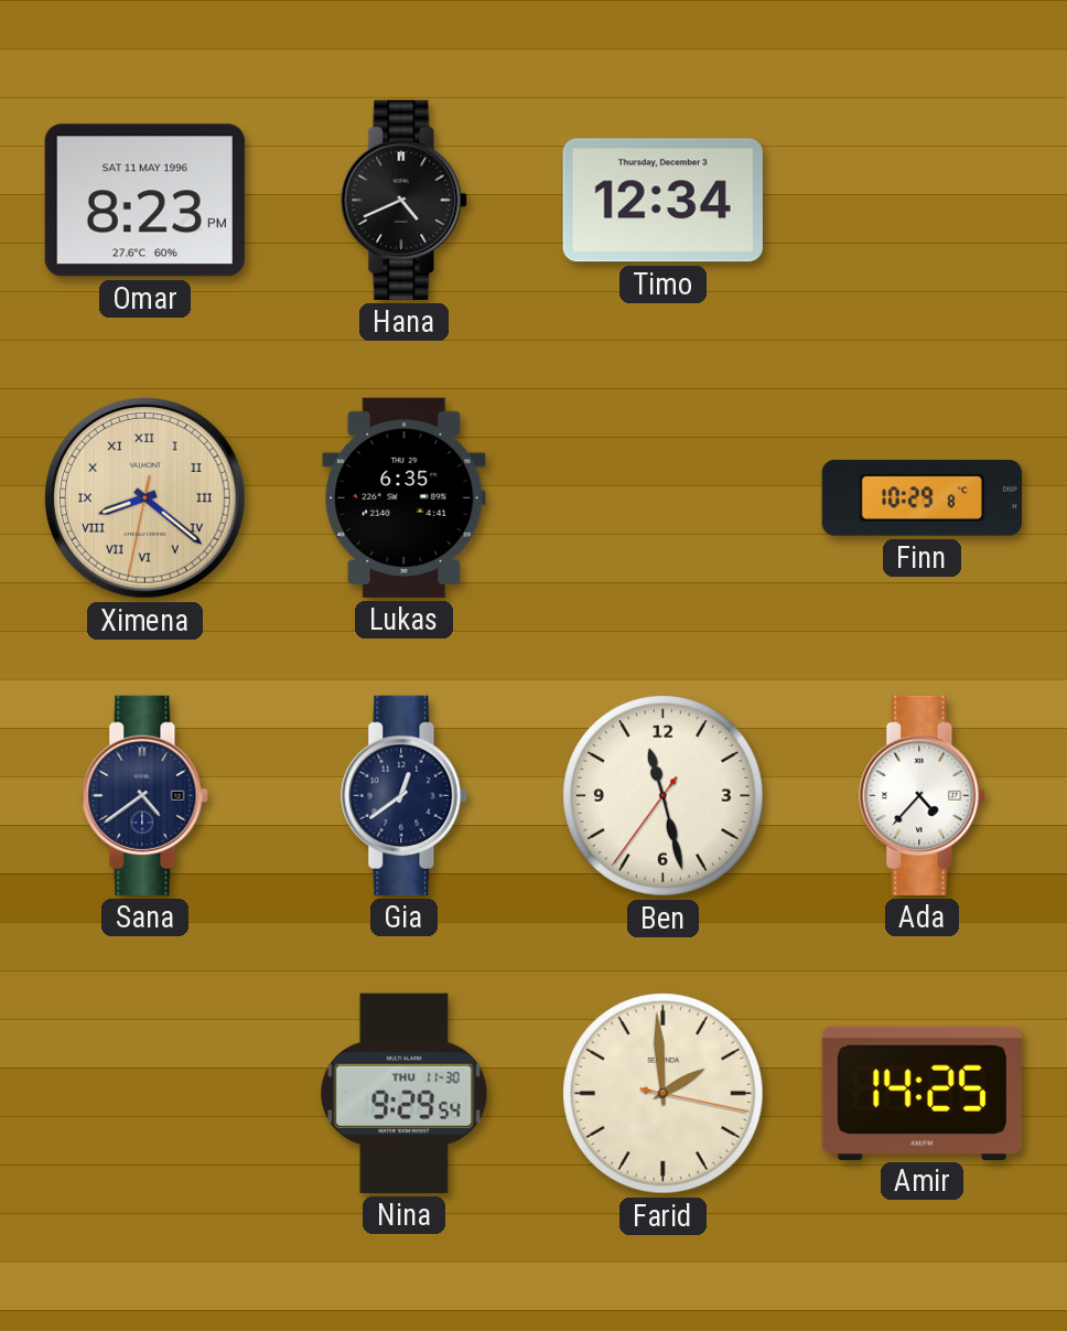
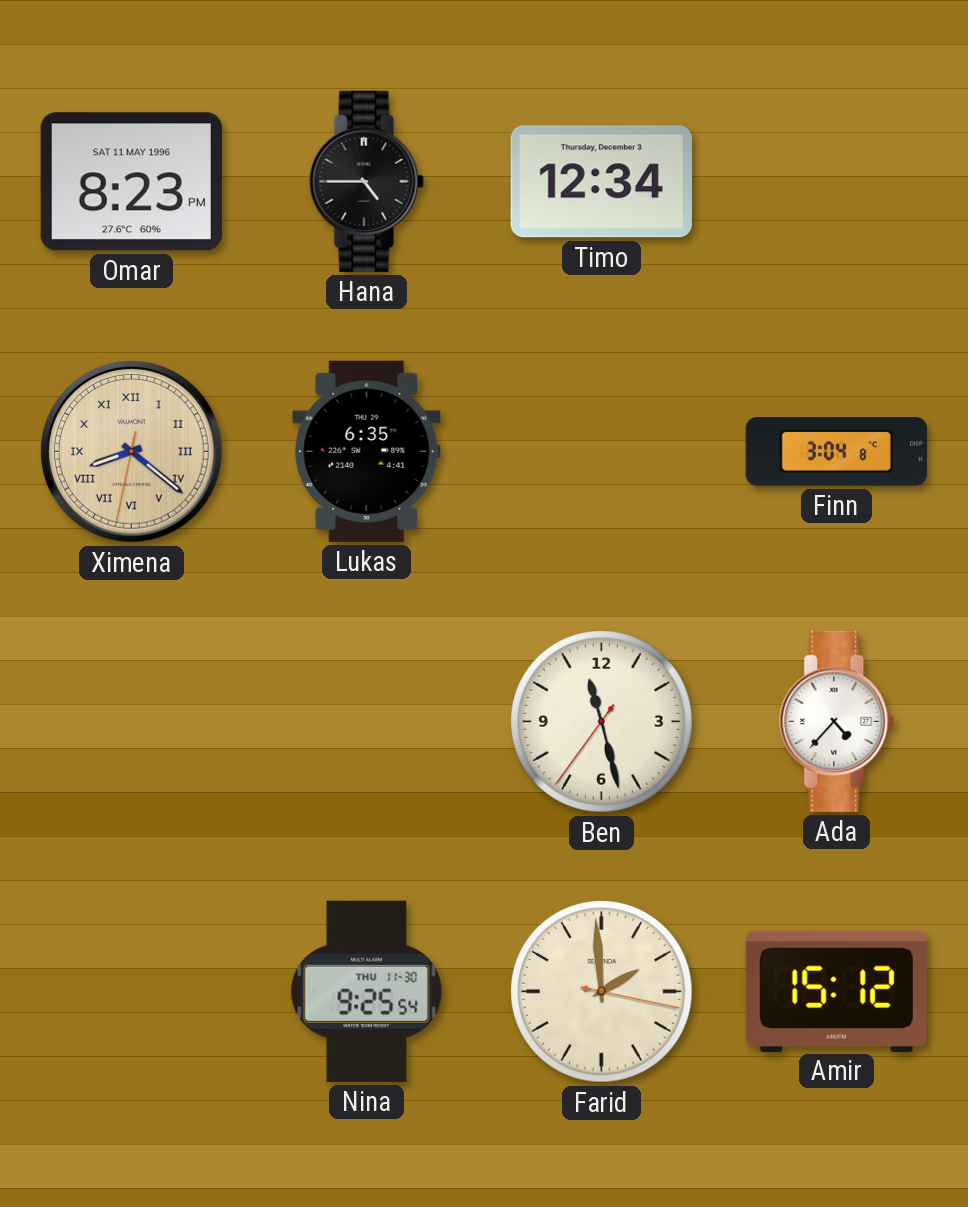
Hana: 4:41 -> 4:45
Finn: 10:29 -> 3:04
Sana: 4:39 -> none
Gia: 12:39 -> none
Nina: 9:29 -> 9:25
Amir: 14:25 -> 15:12
